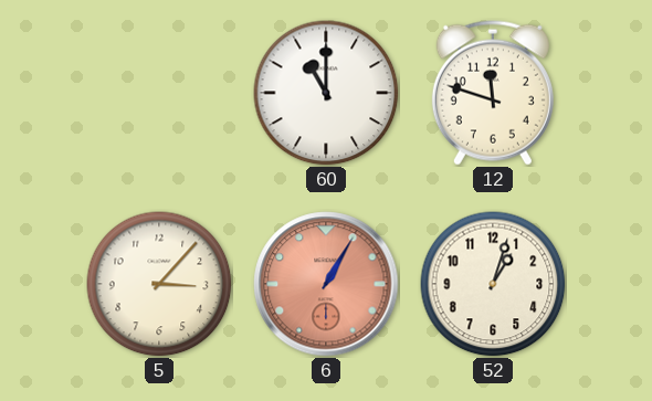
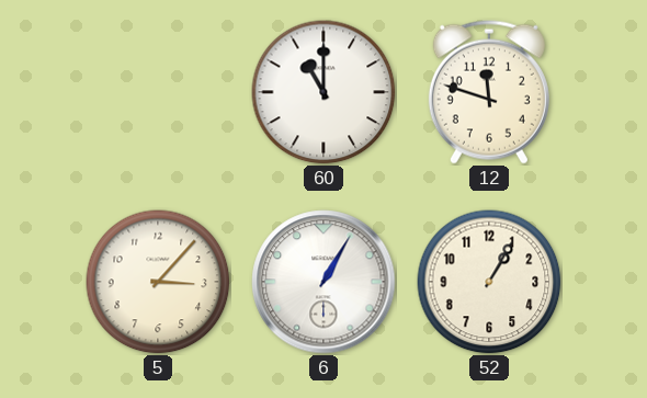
6 dial: salmon -> white
52: 1:03 -> 1:05
